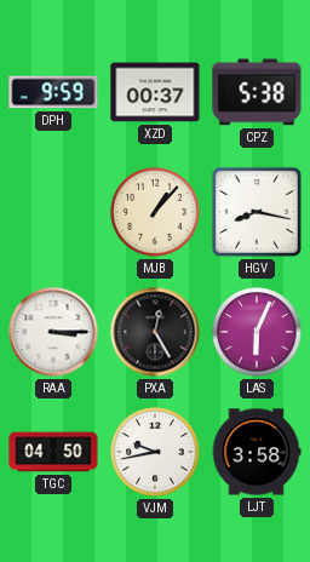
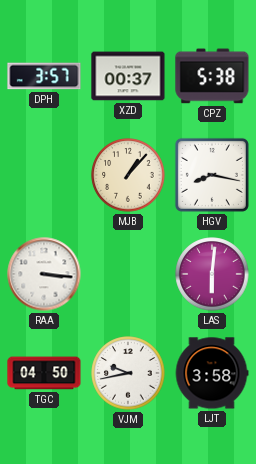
DPH: 9:59 -> 3:57
RAA: 3:15 -> 3:16
PXA: 12:25 -> none
LAS: 6:04 -> 6:01
